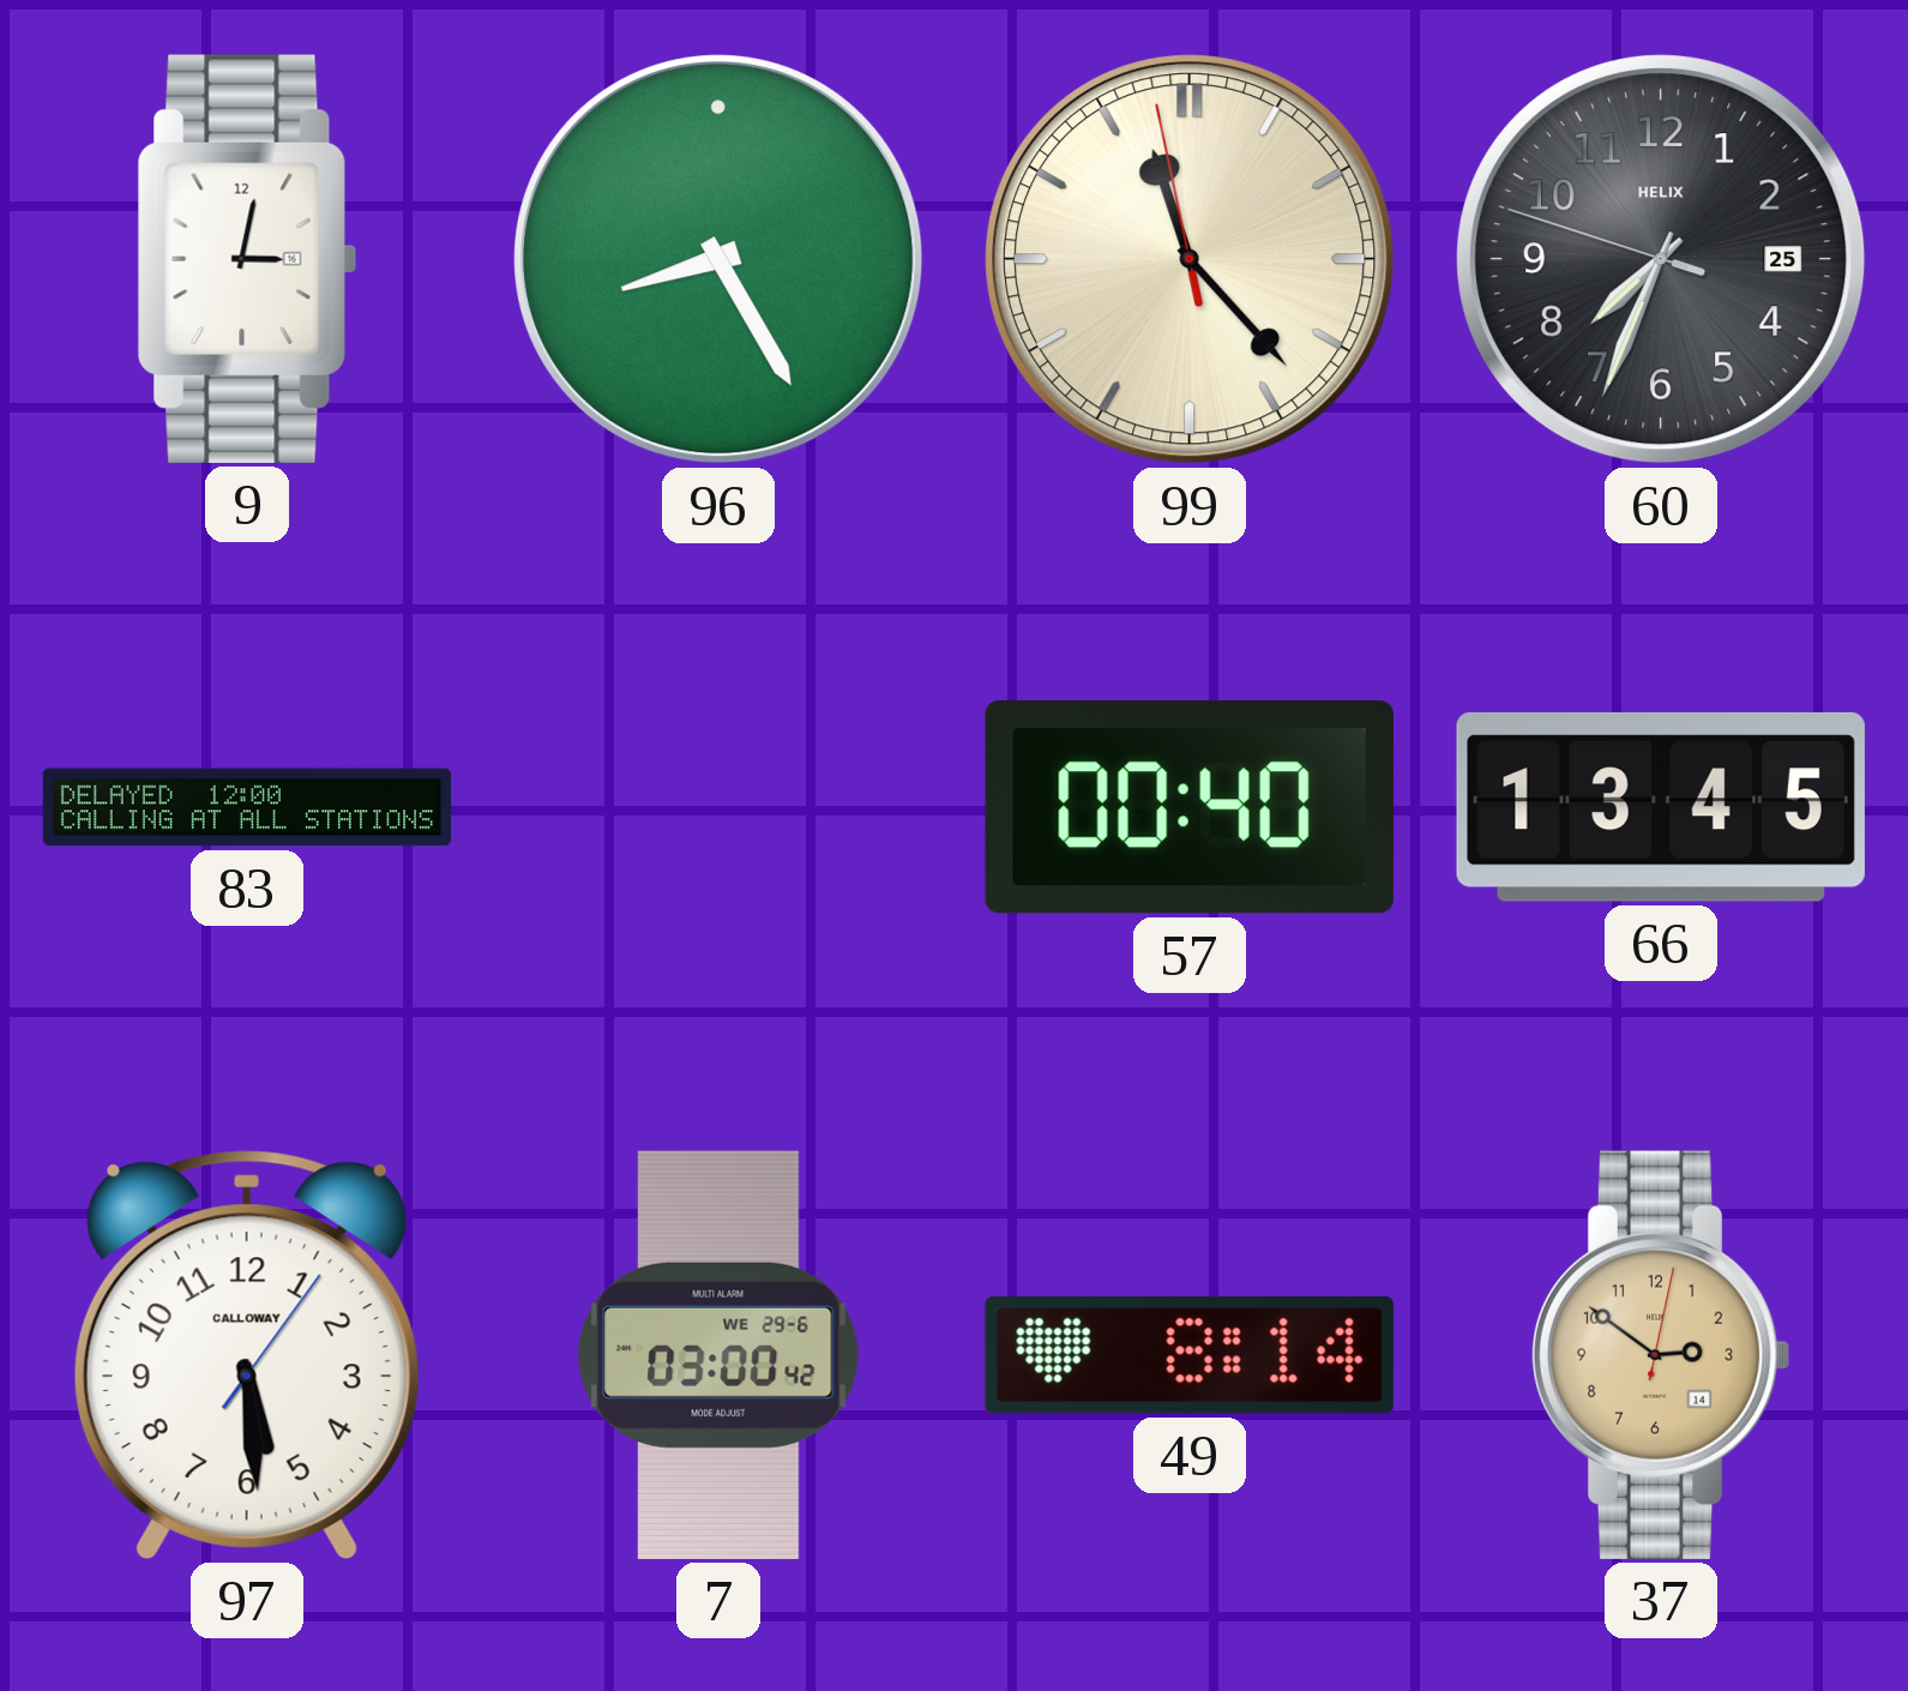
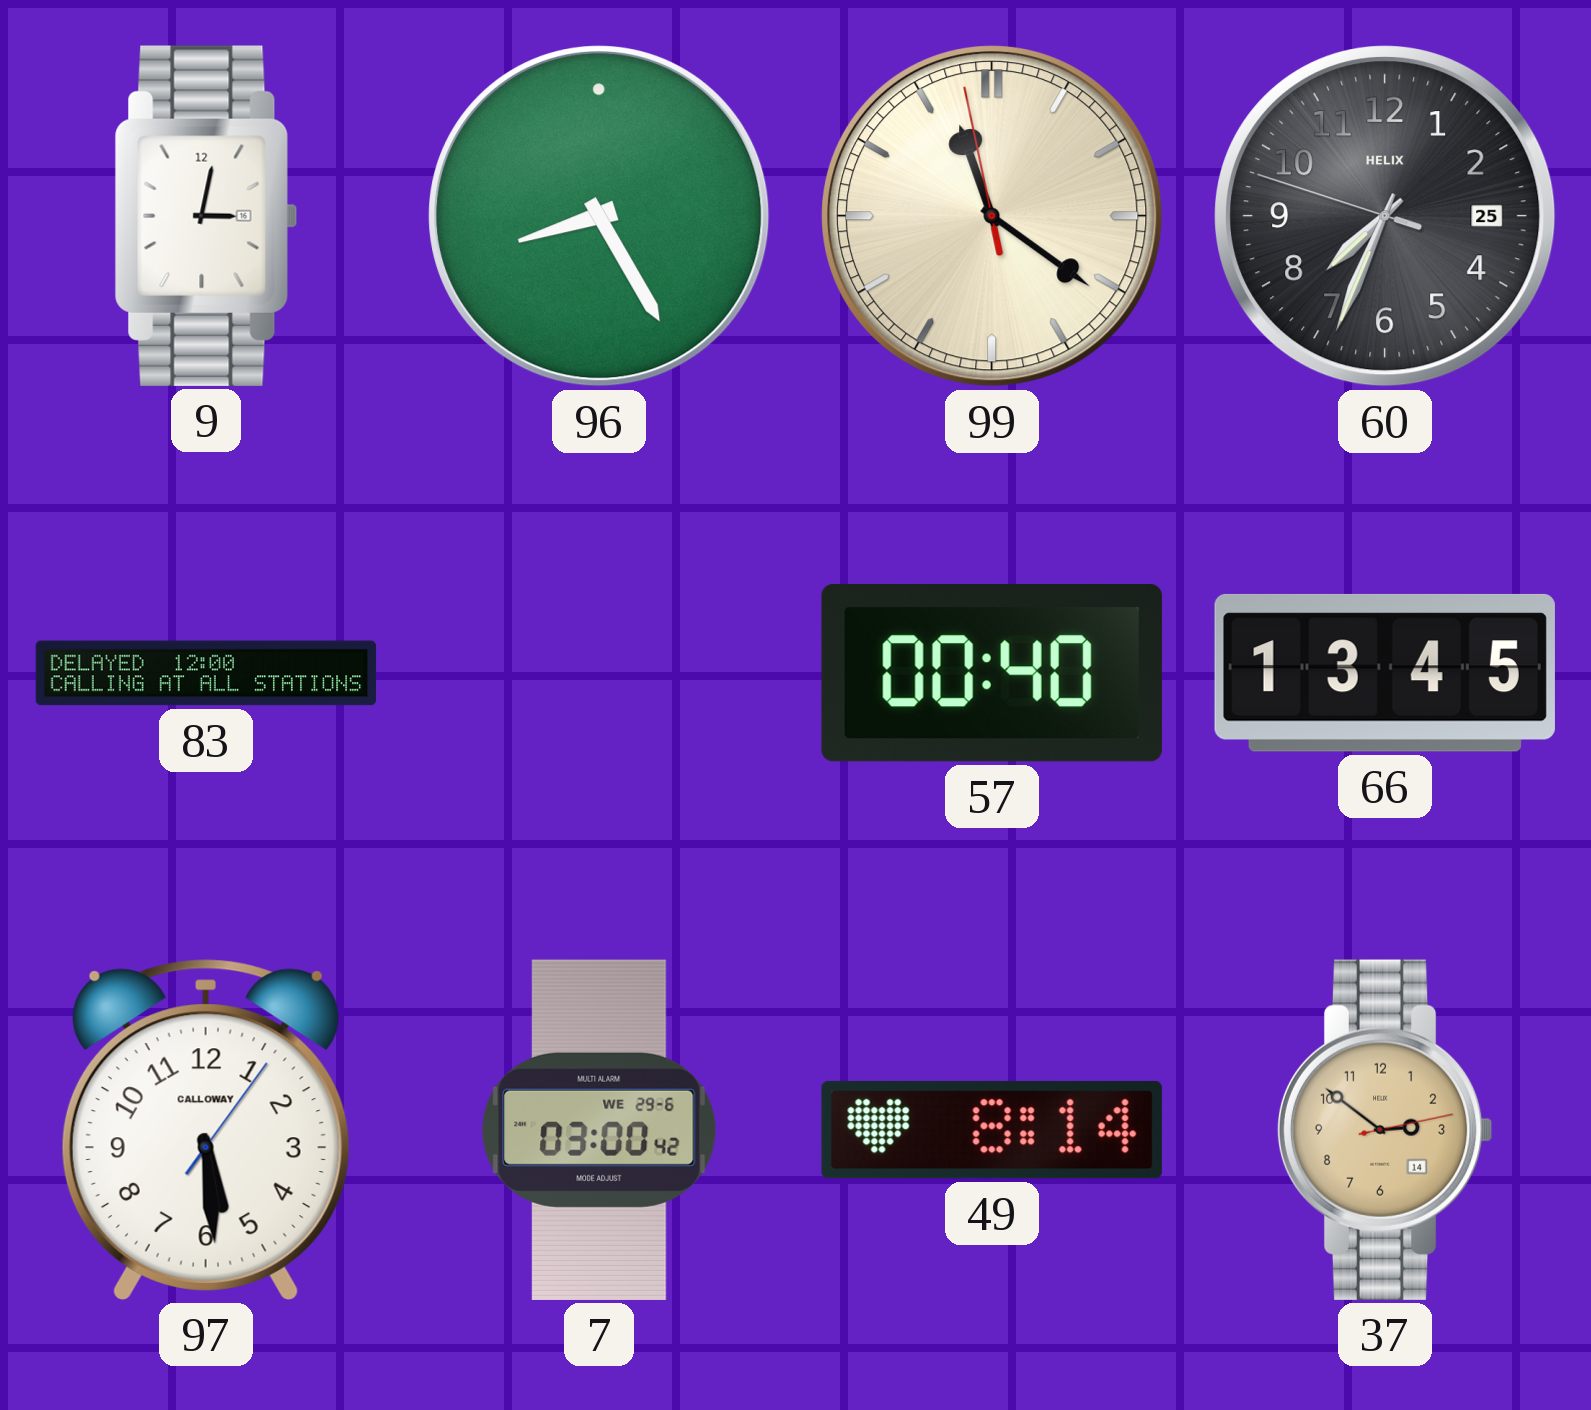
99: 11:22 -> 11:20
37: 2:51:02 -> 2:51:13
